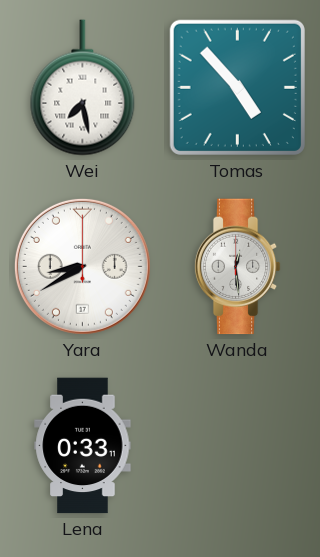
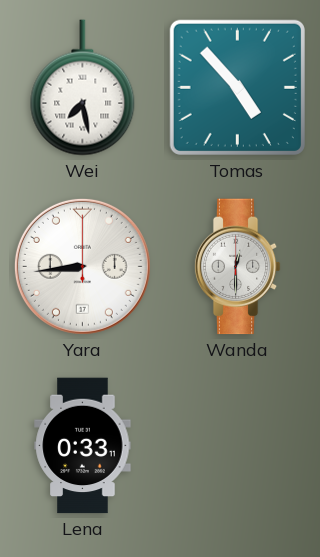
Yara: 8:40 -> 8:44
Wanda: 12:29 -> 12:30
